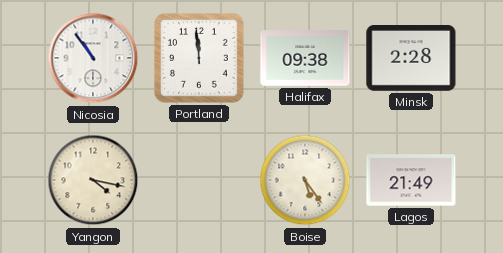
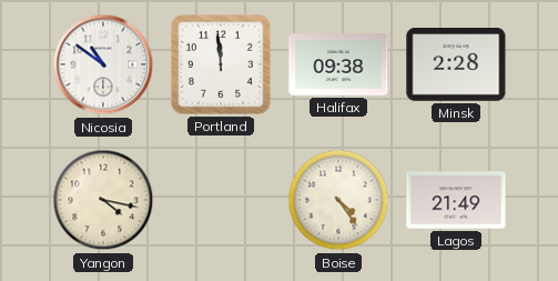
Nicosia: 10:54 -> 10:51
Boise: 5:24 -> 4:24
